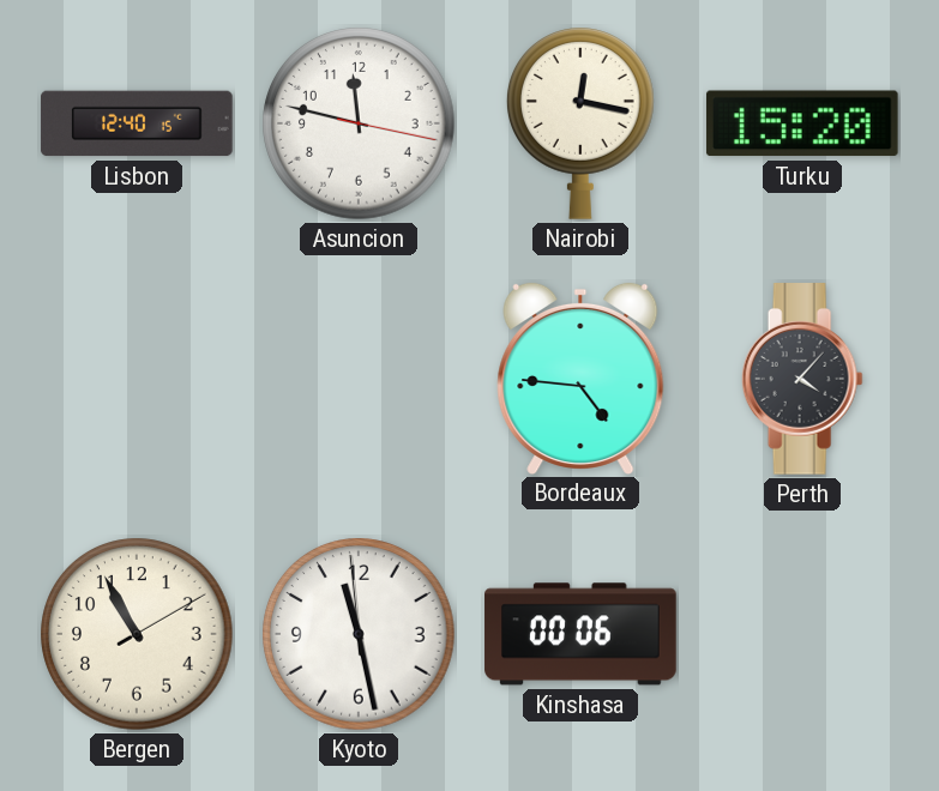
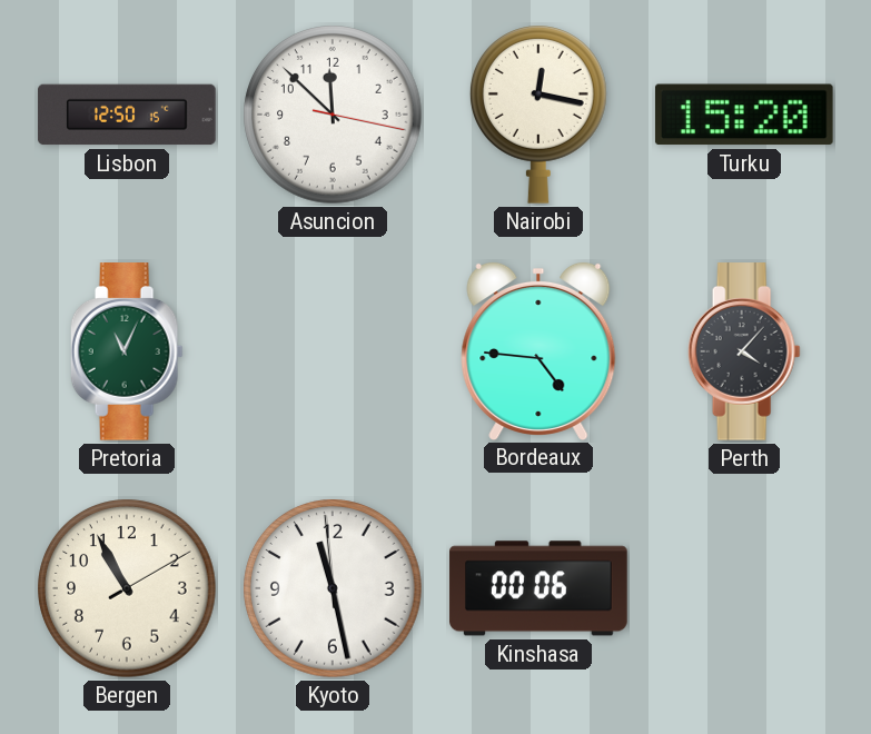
Lisbon: 12:40 -> 12:50
Asuncion: 11:47 -> 11:52
Pretoria: none -> 11:04
